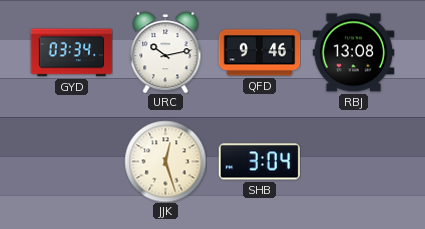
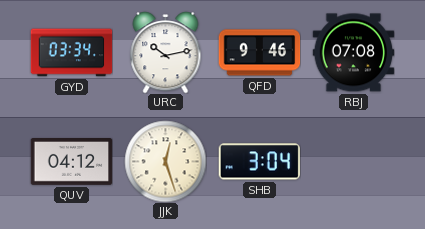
RBJ: 13:08 -> 07:08
QUV: none -> 04:12
